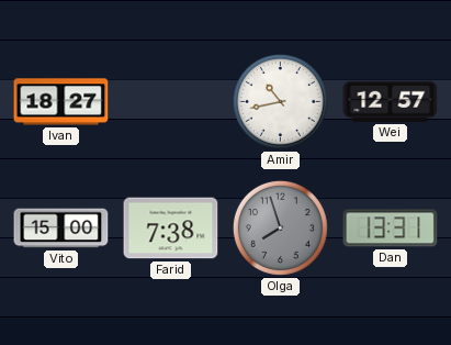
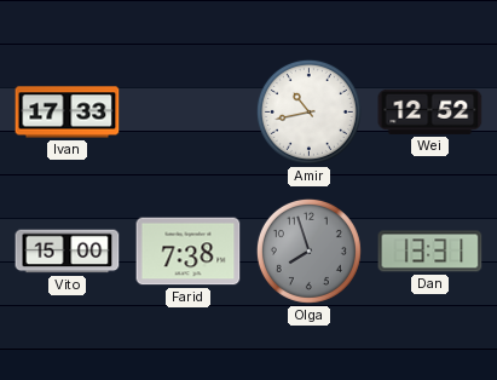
Ivan: 18:27 -> 17:33
Wei: 12:57 -> 12:52
